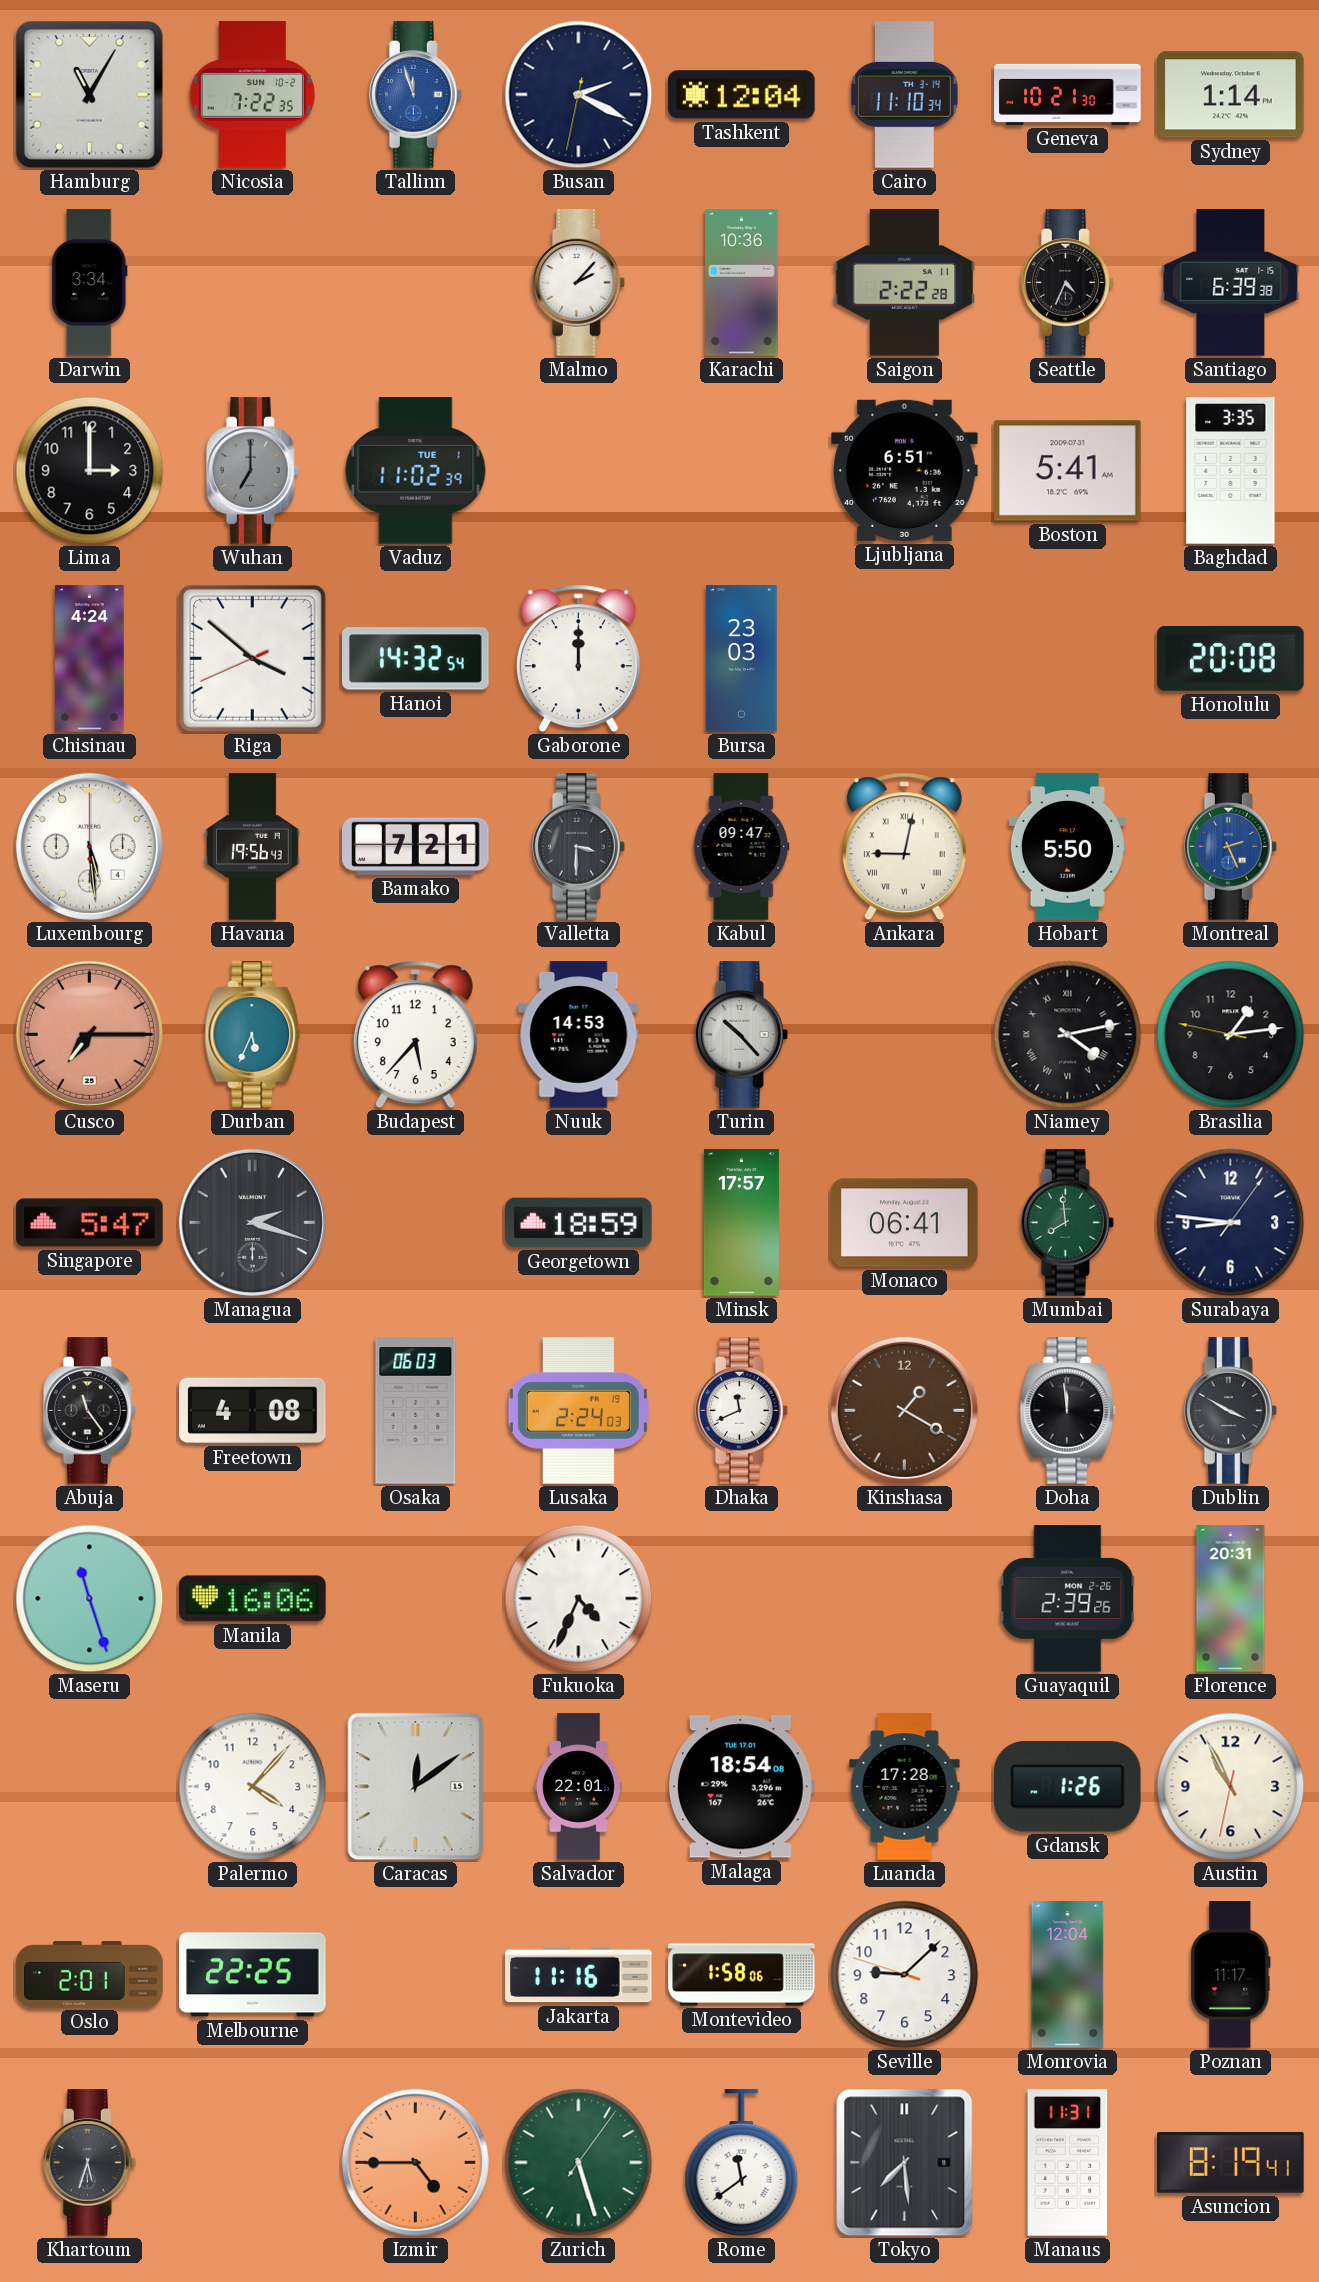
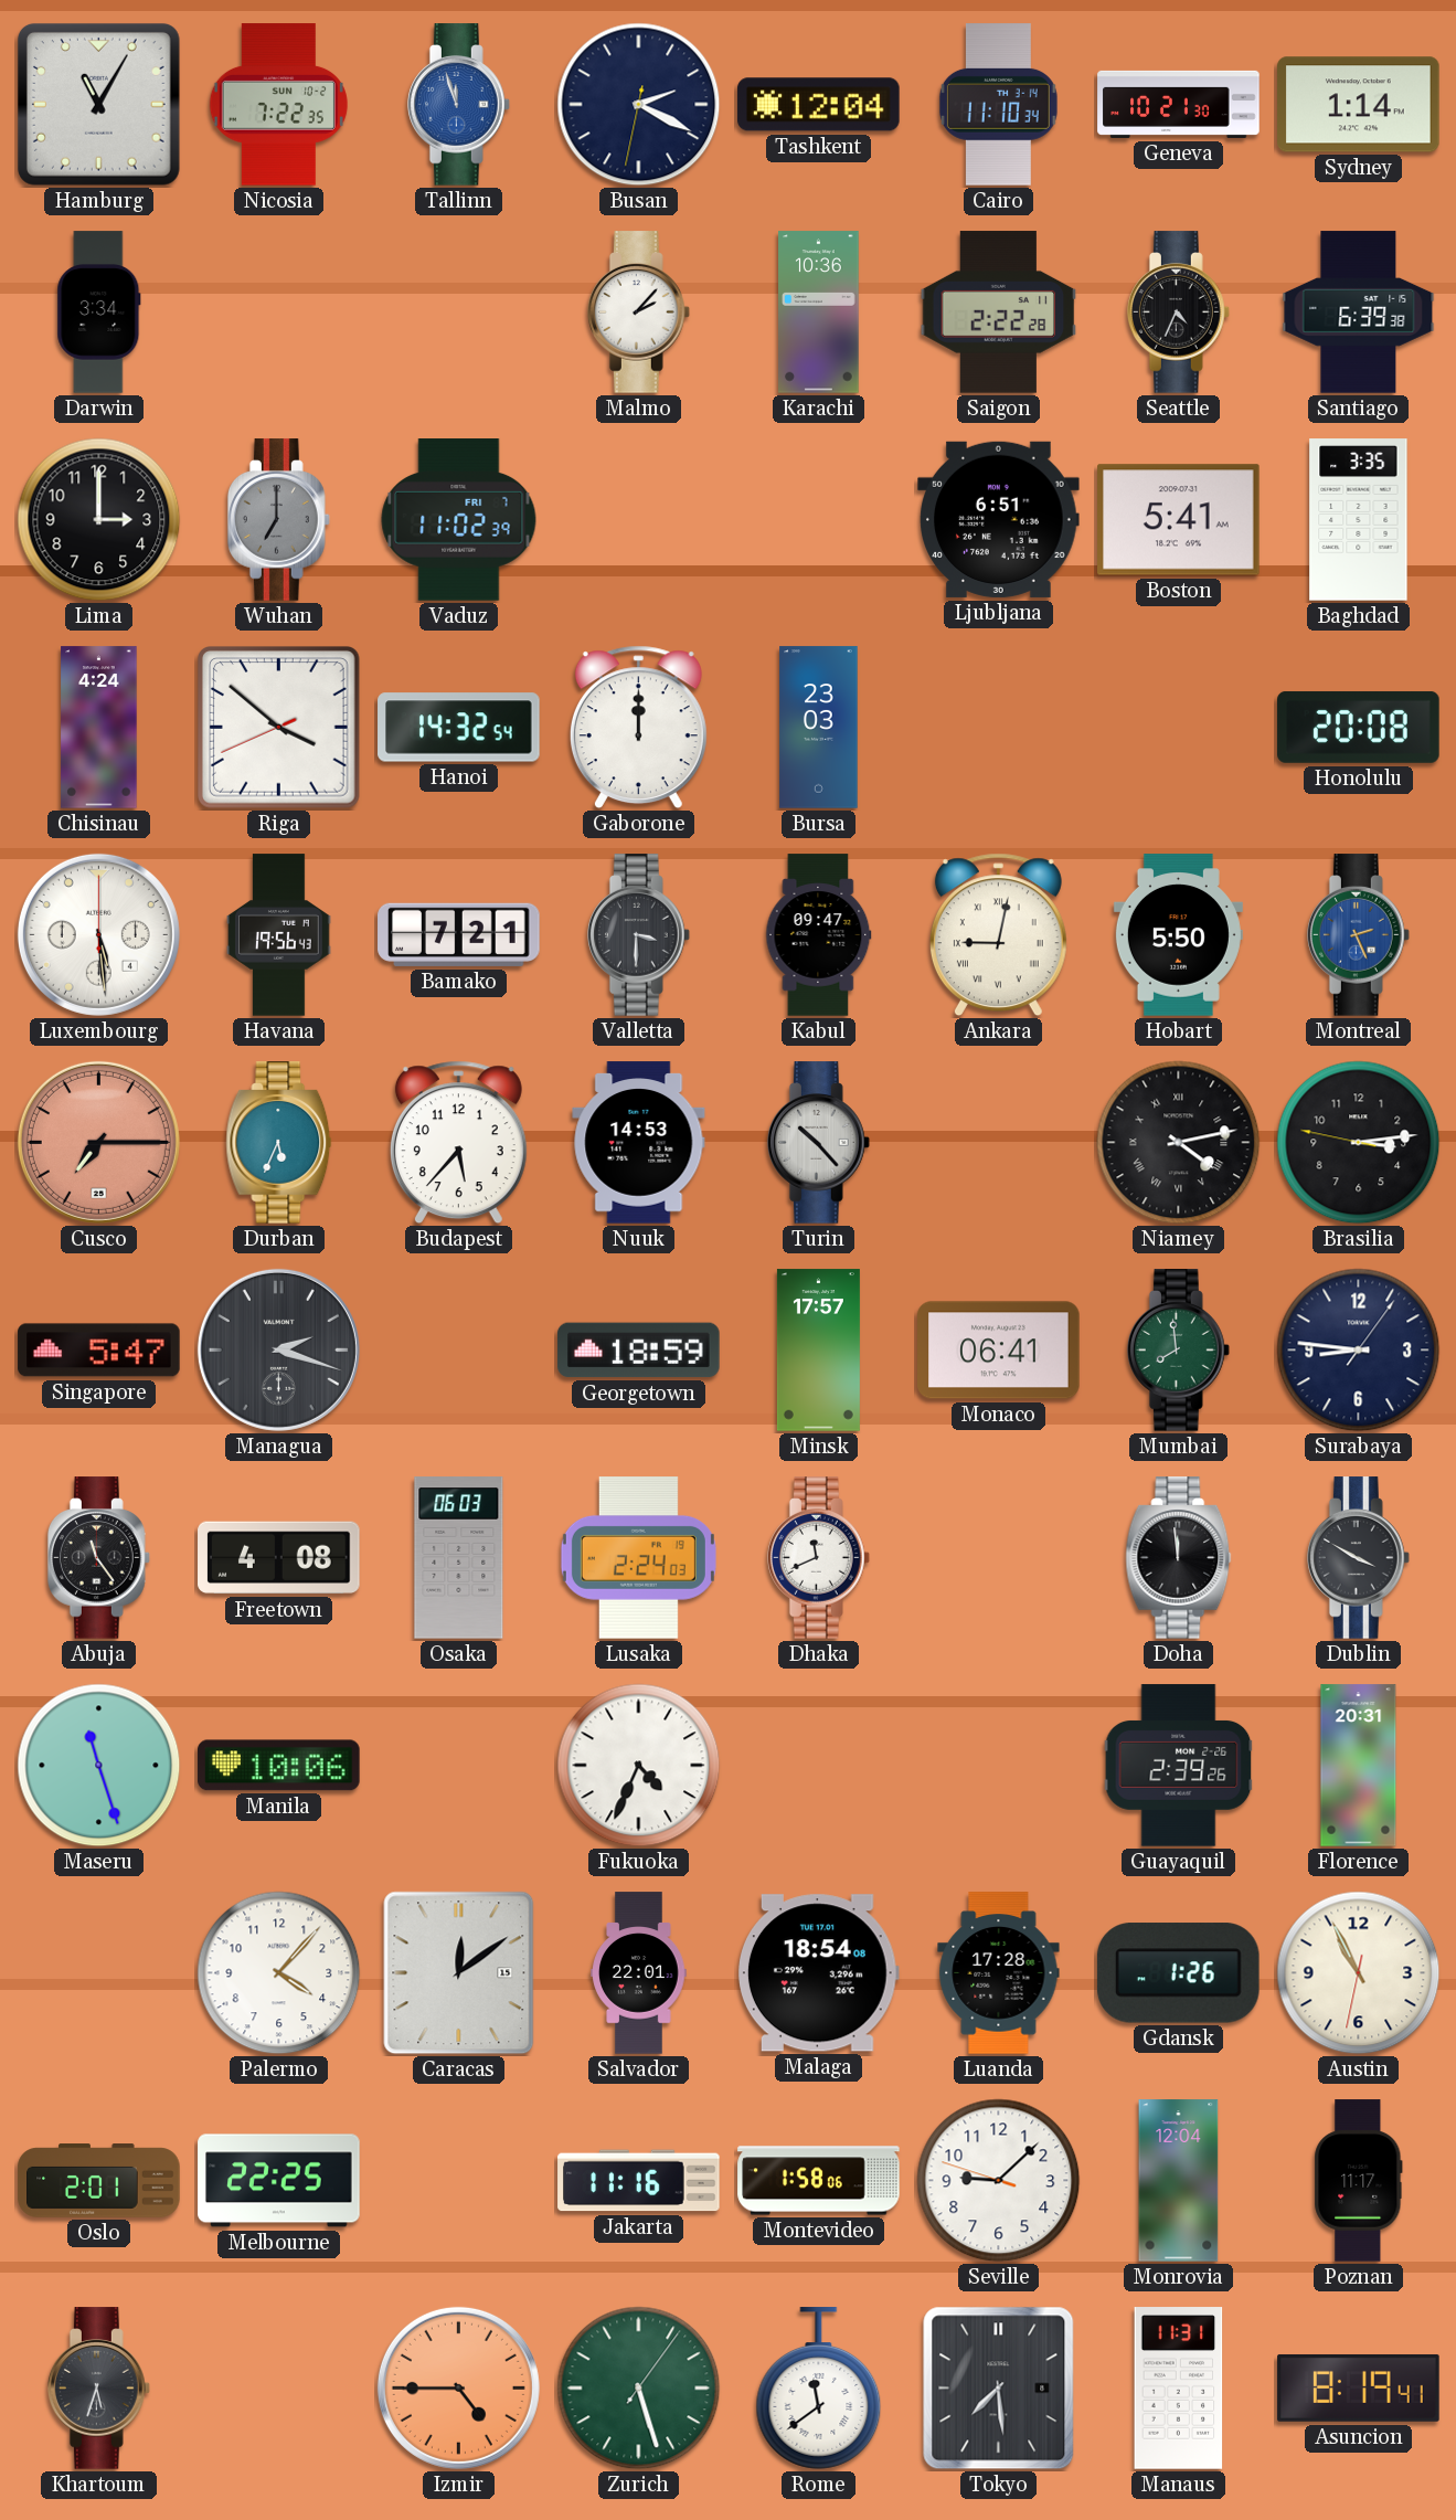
Vaduz date: TUE 1 -> FRI 7
Brasilia: 1:13 -> 3:13
Kinshasa: 1:20 -> none
Manila: 16:06 -> 10:06
